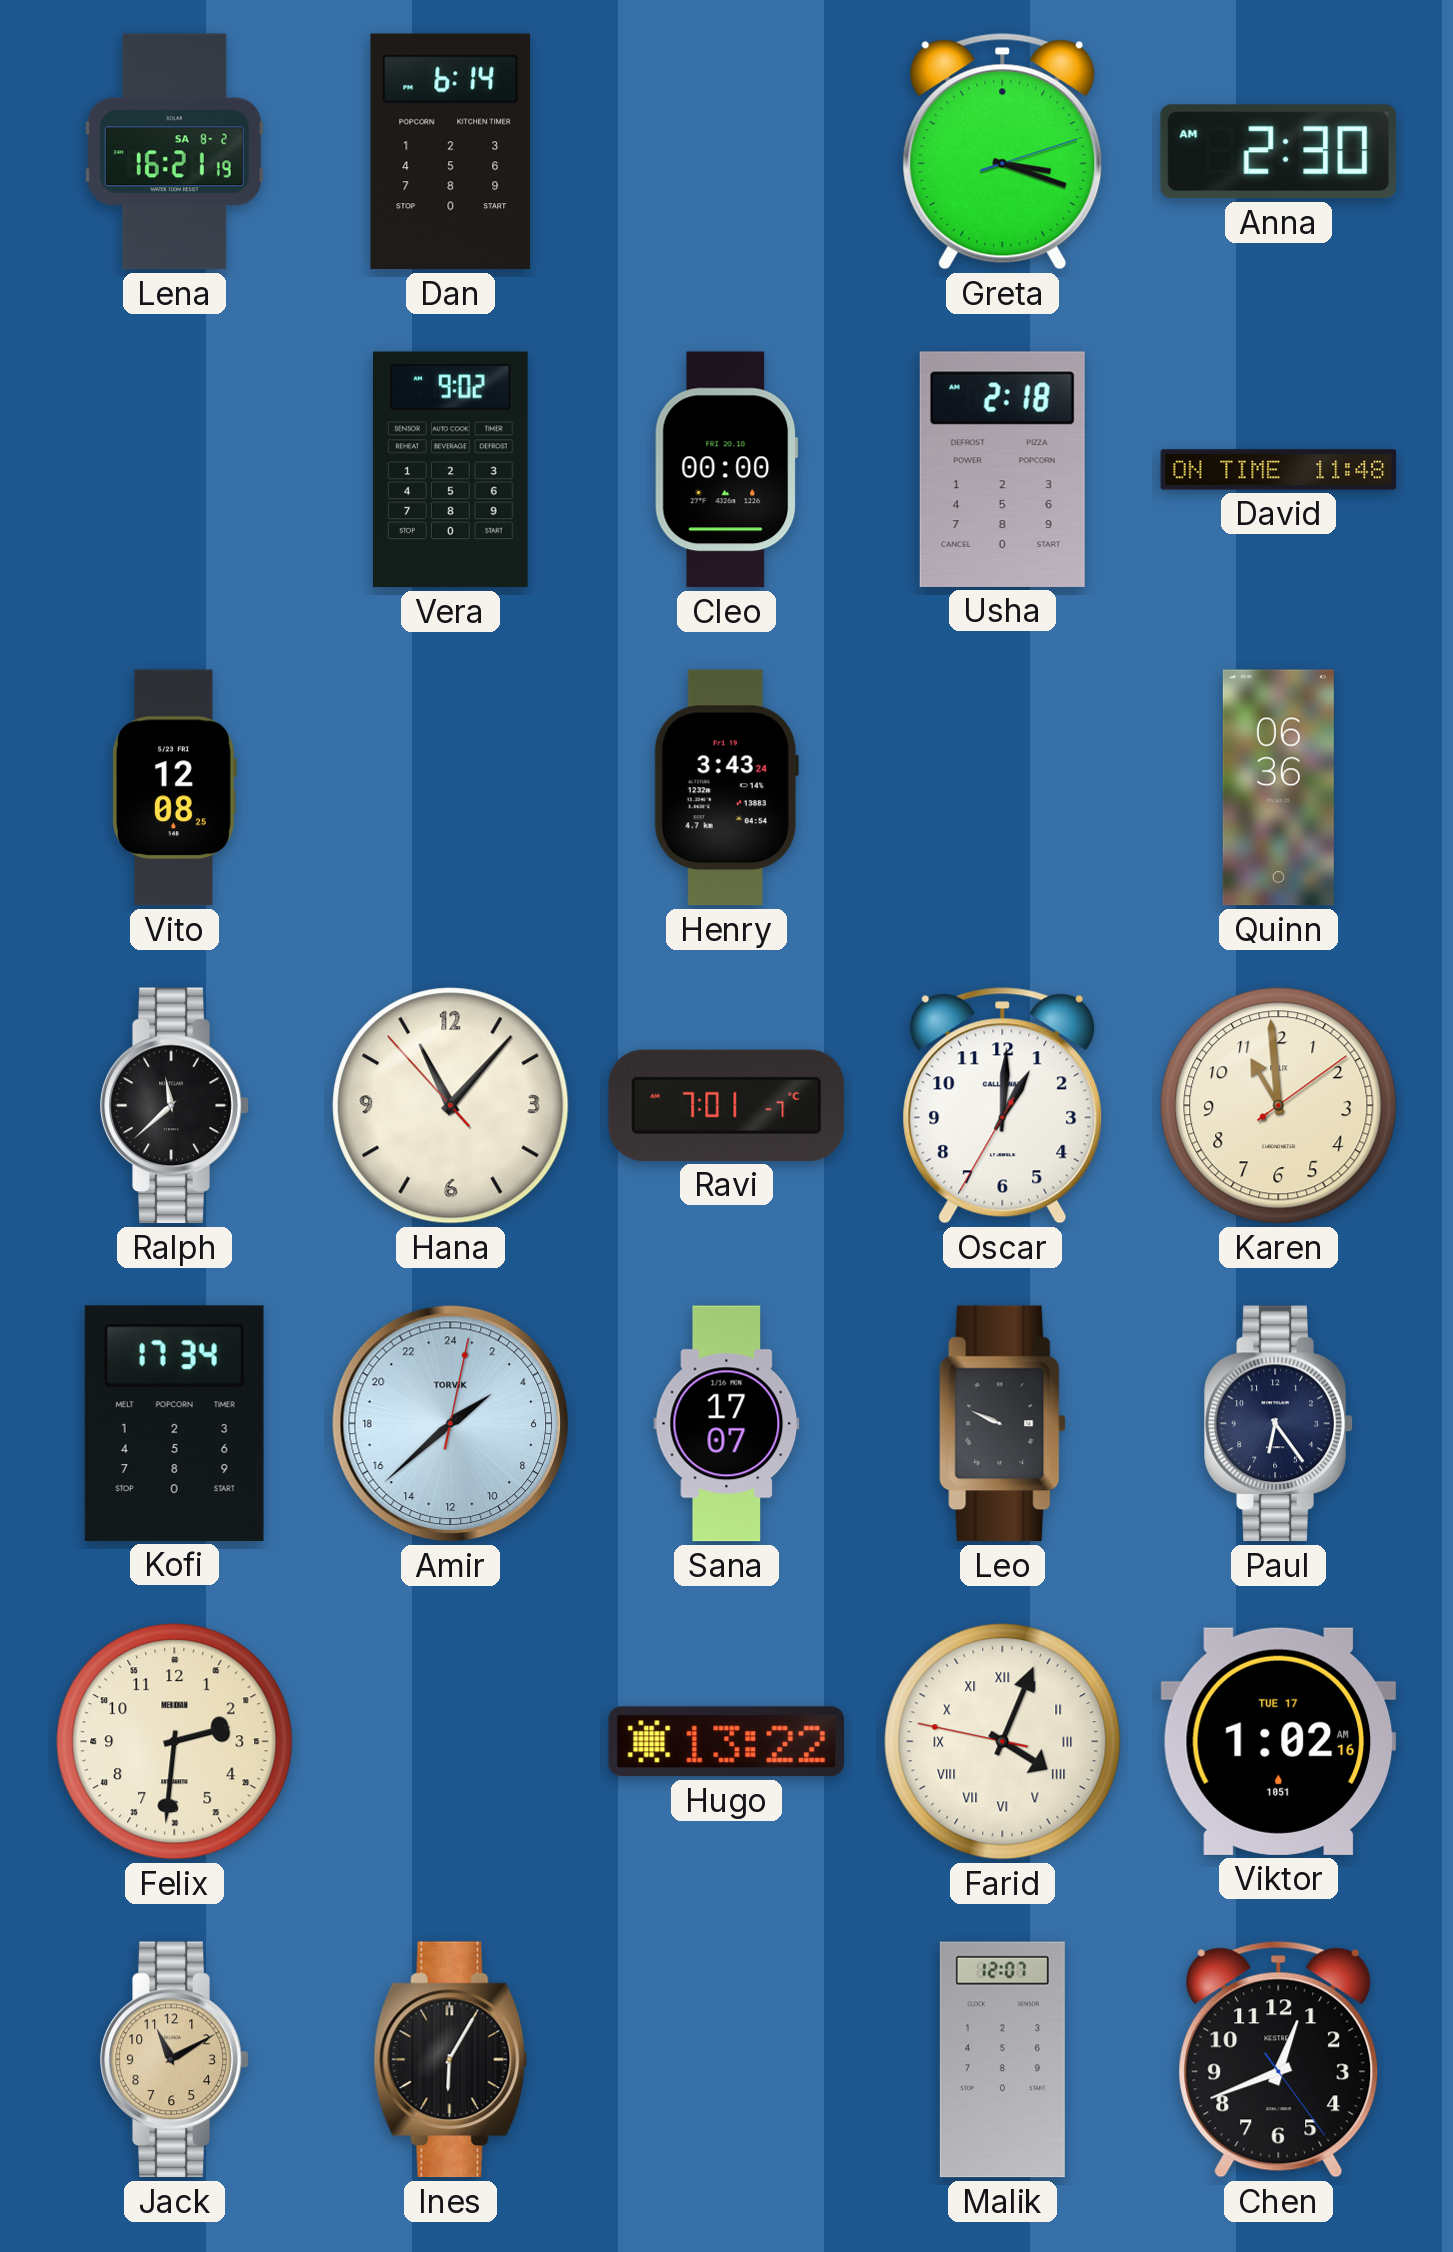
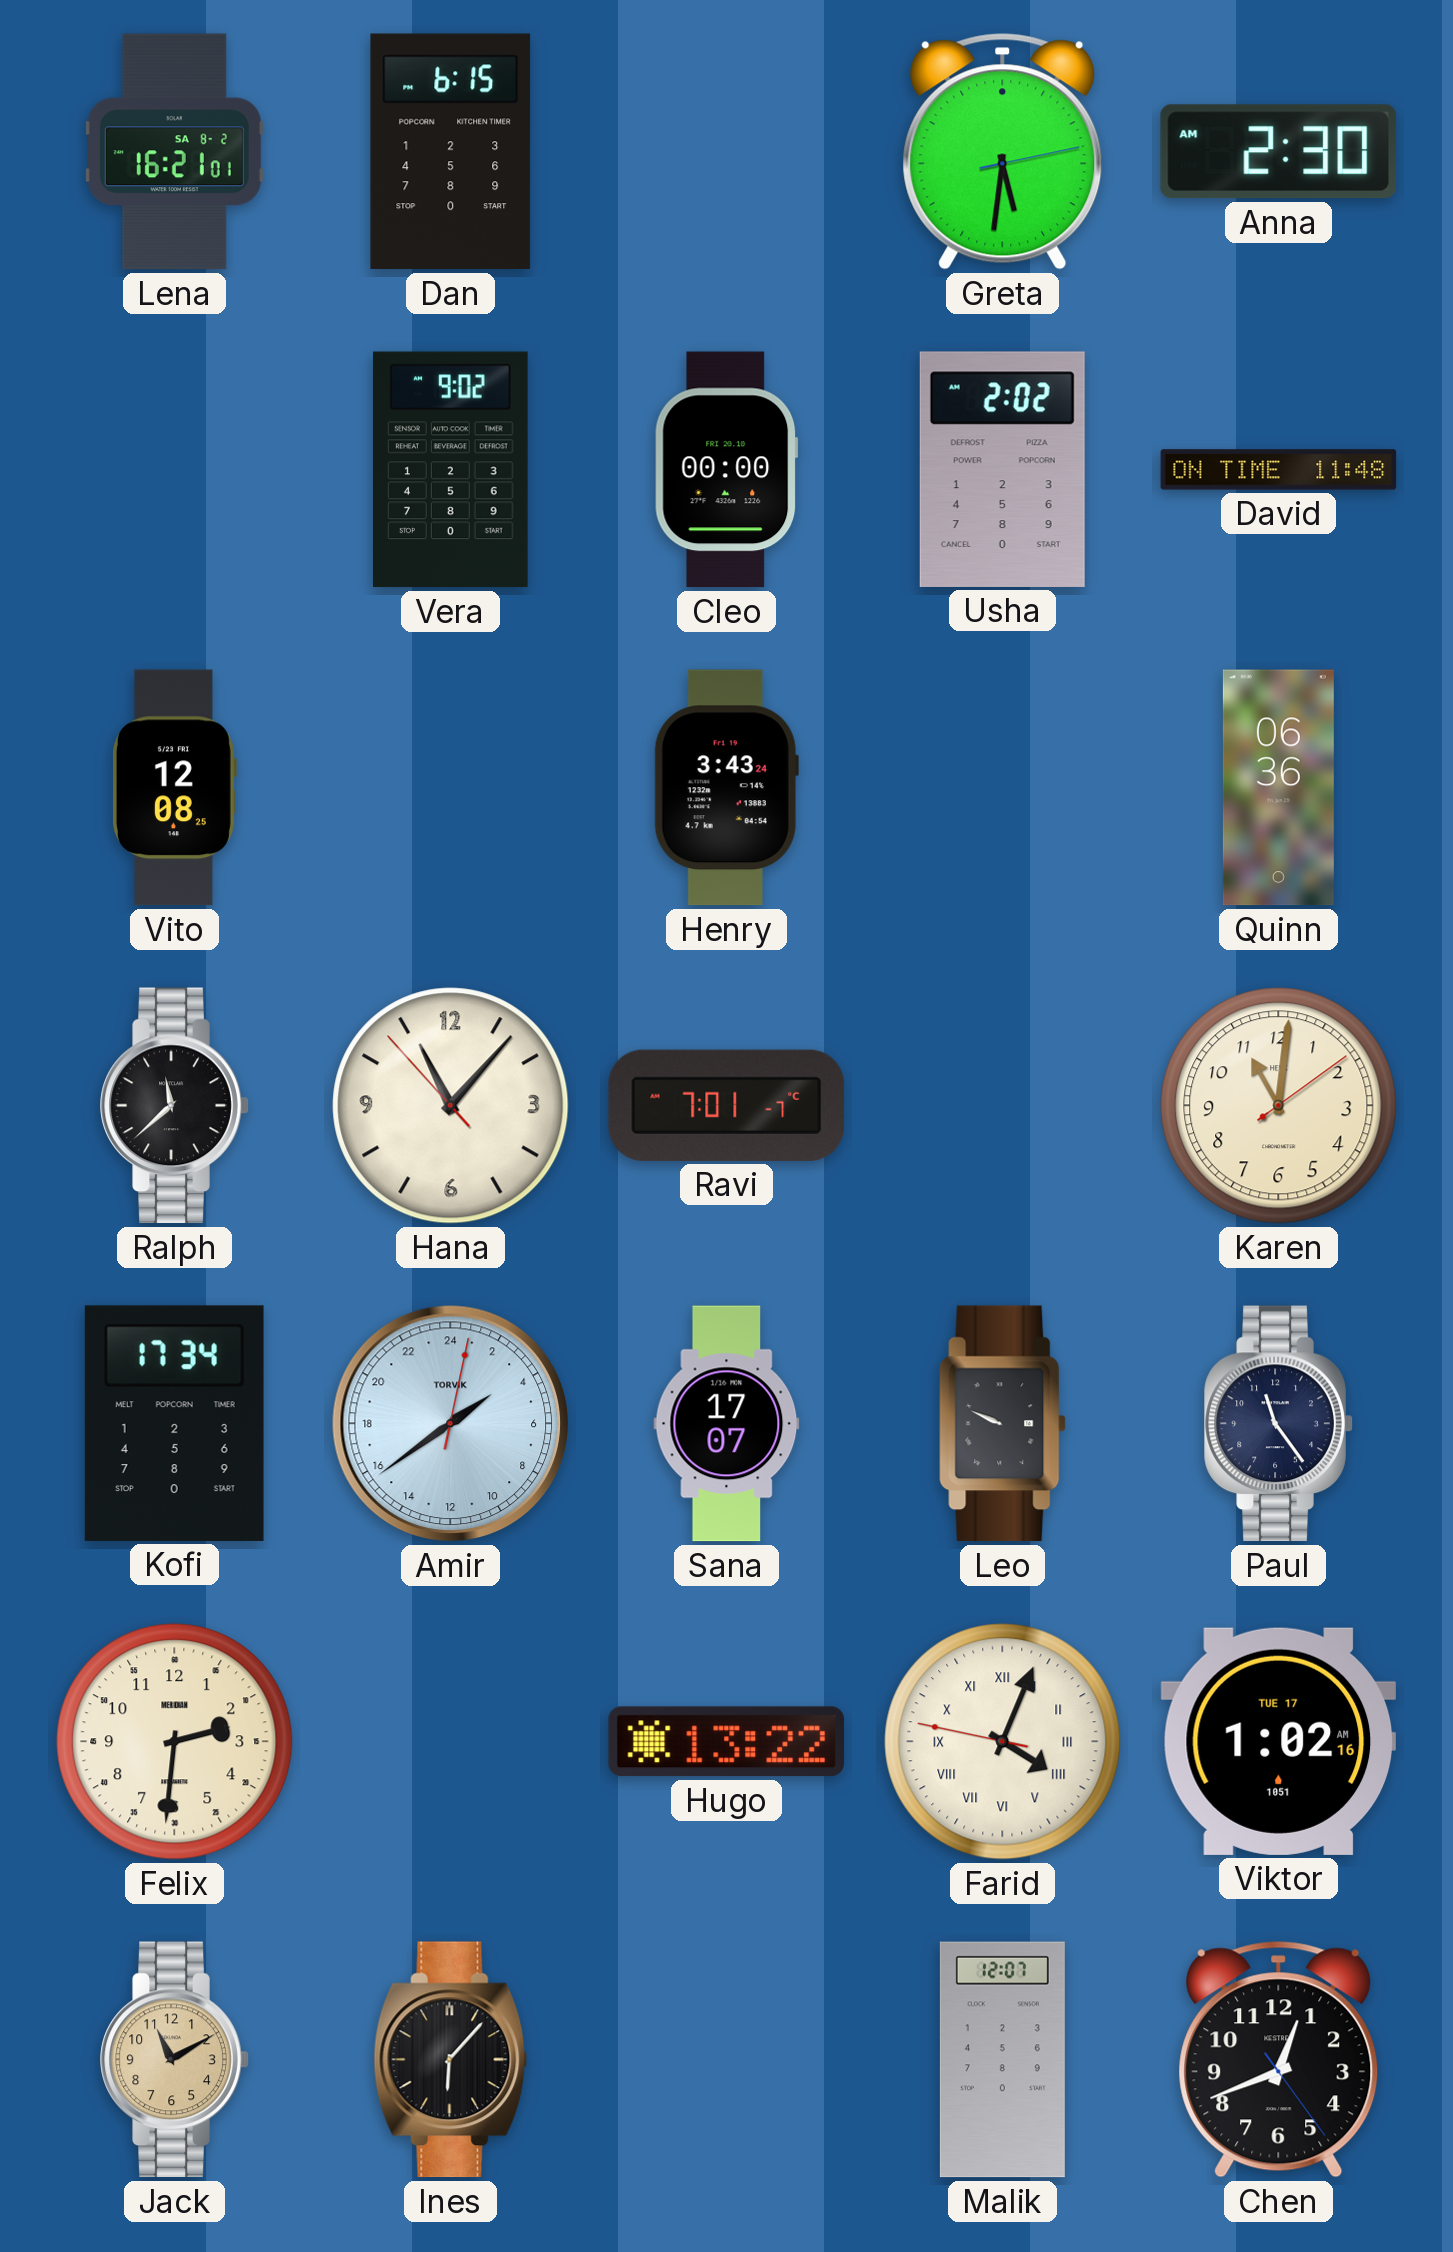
Lena: 16:21:19 -> 16:21:01
Dan: 6:14 -> 6:15
Greta: 3:18 -> 5:31
Usha: 2:18 -> 2:02
Oscar: 1:00 -> none
Karen: 10:59 -> 11:01
Amir: 3:38 -> 3:39
Paul: 6:24 -> 11:24
Ines: 6:05 -> 6:07
